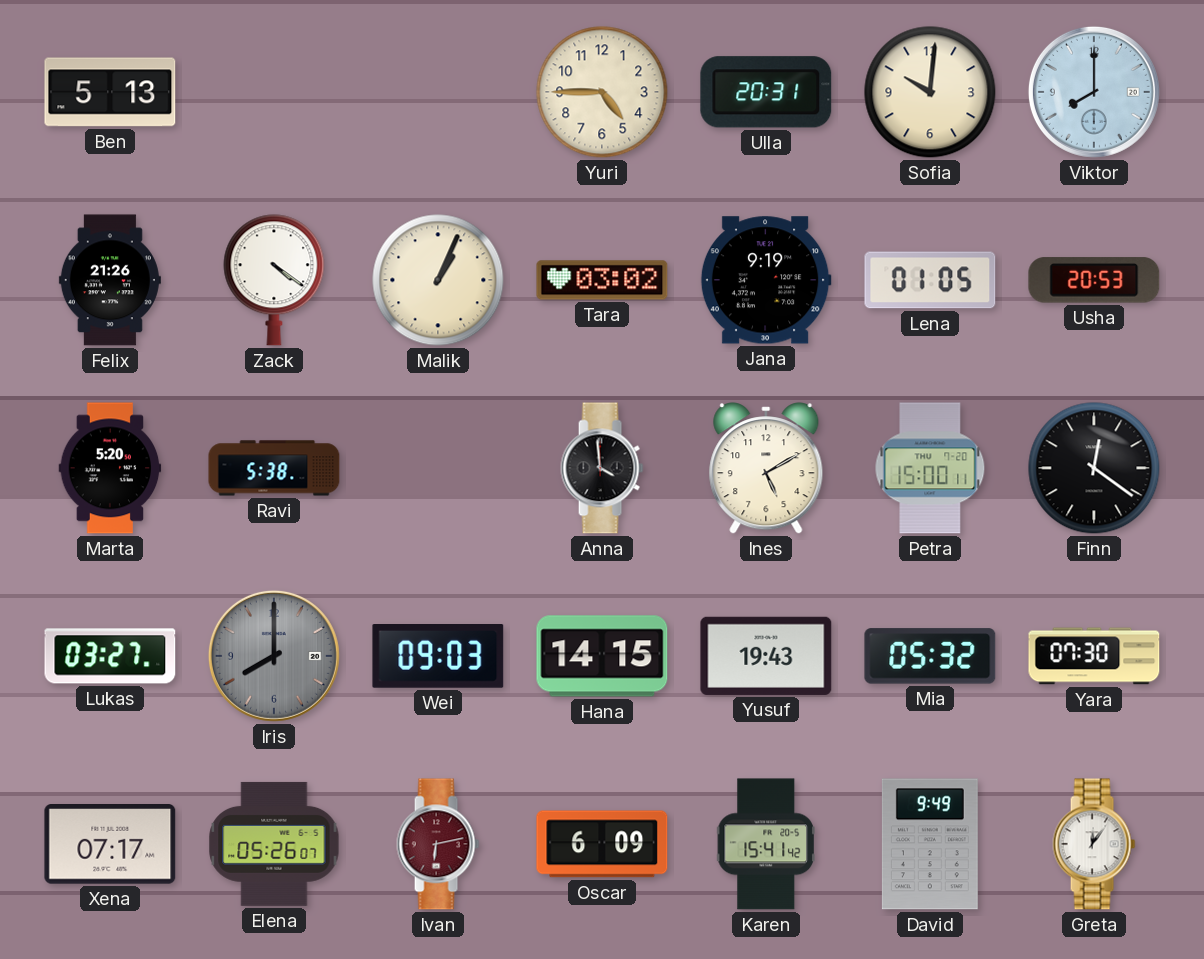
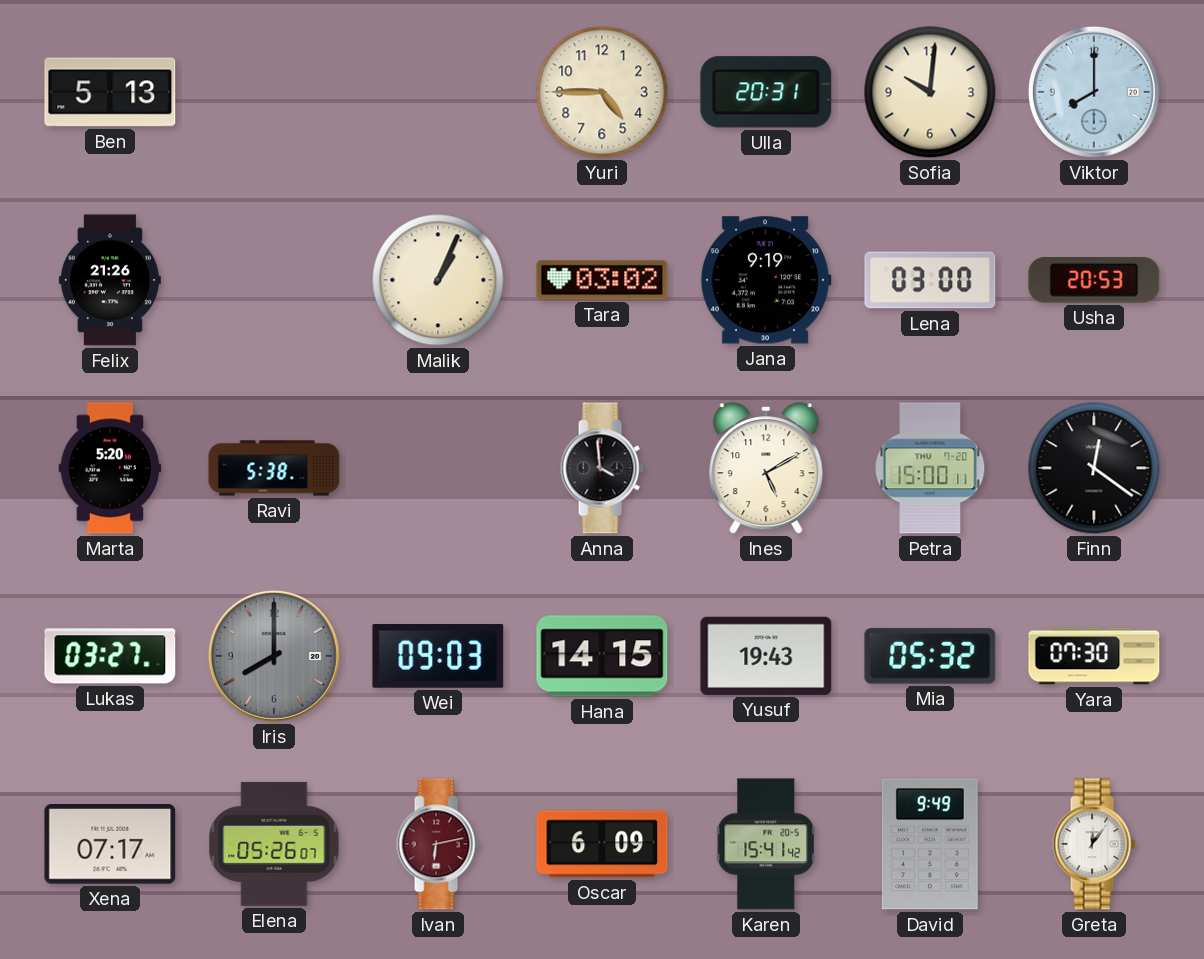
Zack: 4:21 -> none
Lena: 01:05 -> 03:00
